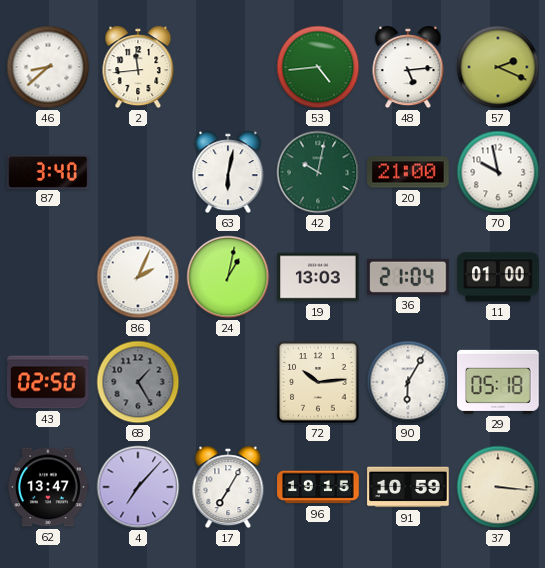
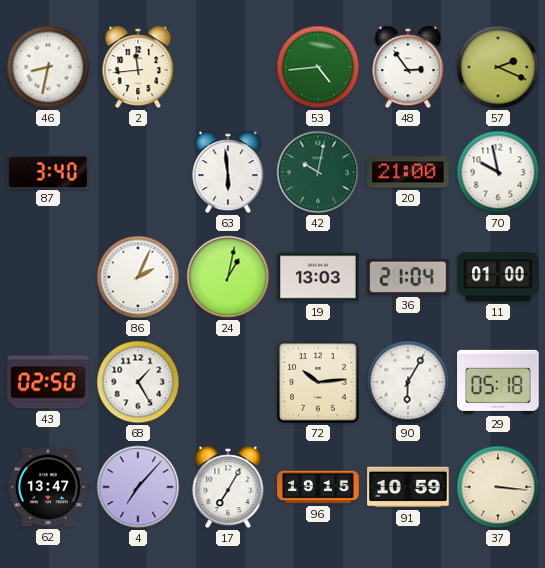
46: 8:38 -> 8:32
48: 5:14 -> 2:54
63: 6:02 -> 5:59
68 dial: grey -> white
